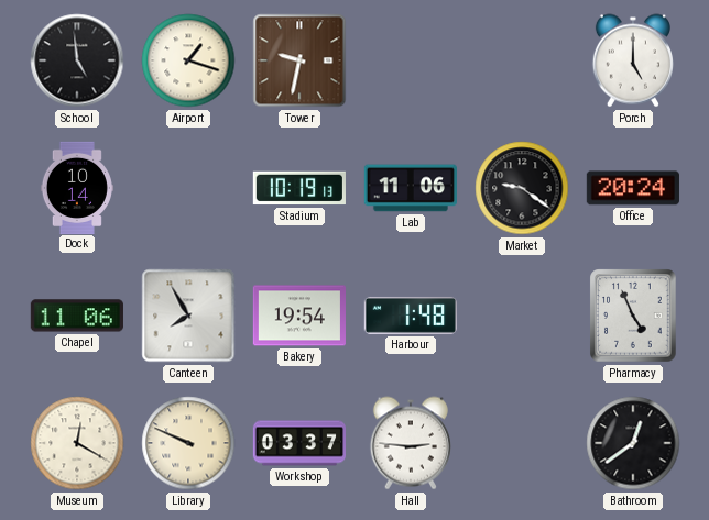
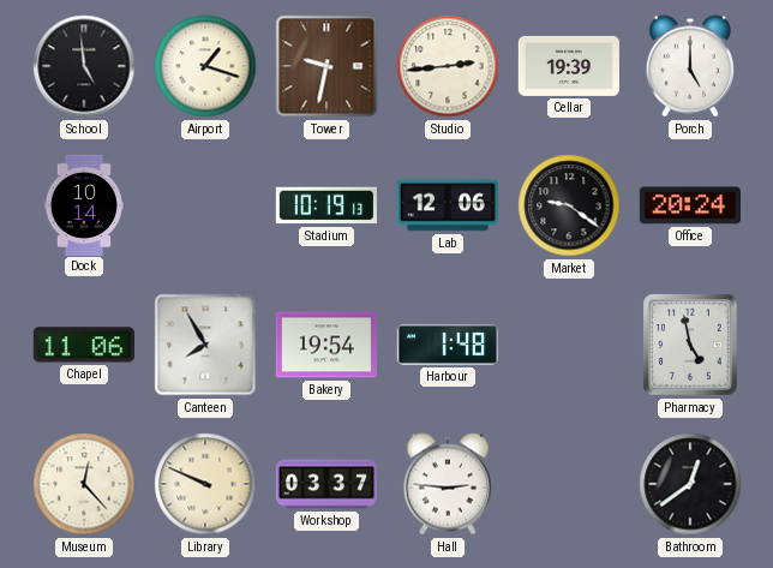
Studio: none -> 2:44
Cellar: none -> 19:39
Lab: 11:06 -> 12:06
Pharmacy: 4:56 -> 4:58
Museum: 12:20 -> 12:23
